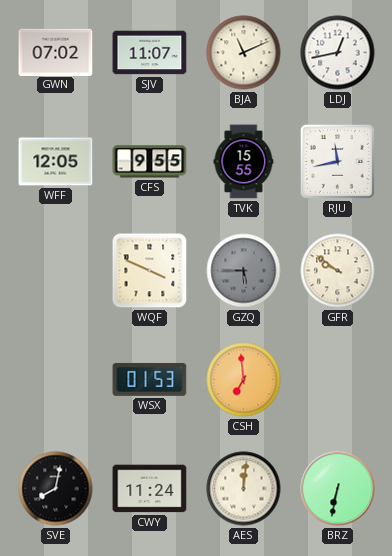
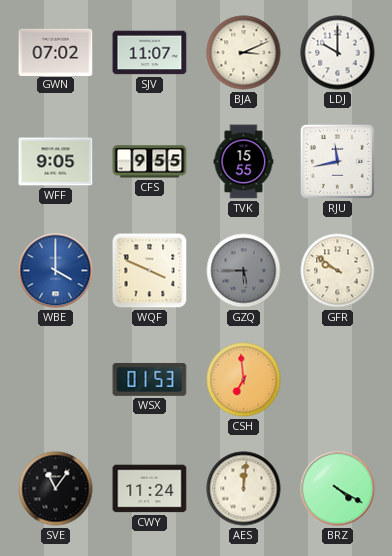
BJA: 11:11 -> 3:11
LDJ: 12:43 -> 10:00
WFF: 12:05 -> 9:05
WBE: none -> 4:00
SVE: 8:02 -> 11:06
BRZ: 6:32 -> 4:20
